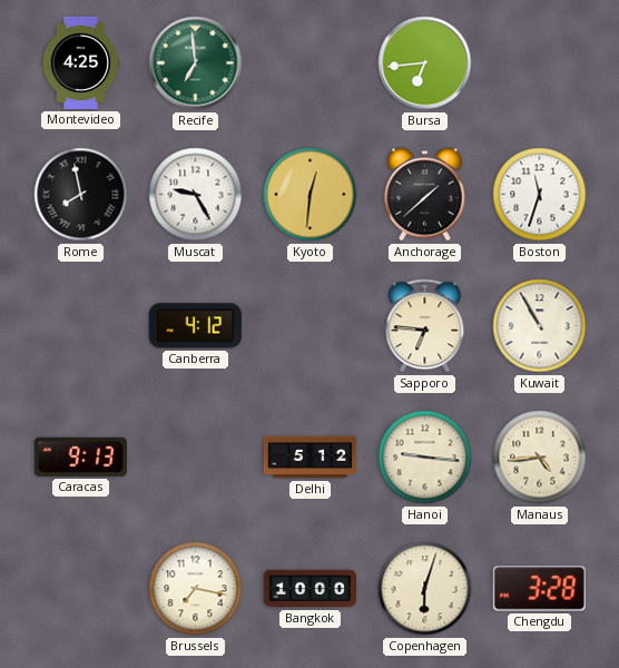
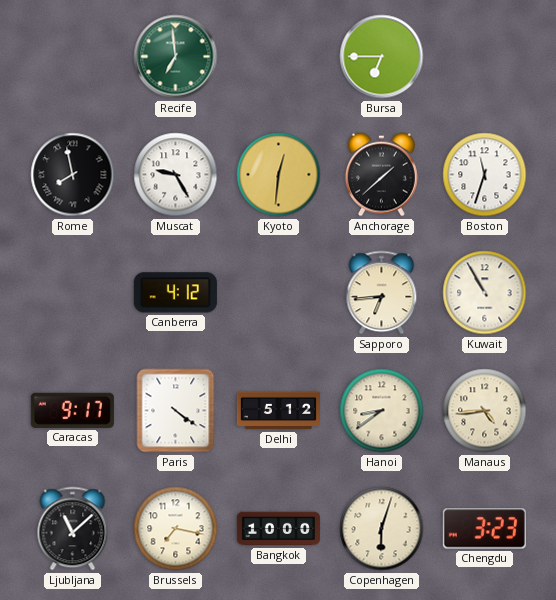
Montevideo: 4:25 -> none
Bursa: 6:44 -> 6:45
Sapporo: 6:46 -> 6:44
Caracas: 9:13 -> 9:17
Paris: none -> 4:21
Hanoi: 9:16 -> 8:39
Ljubljana: none -> 11:08
Chengdu: 3:28 -> 3:23
